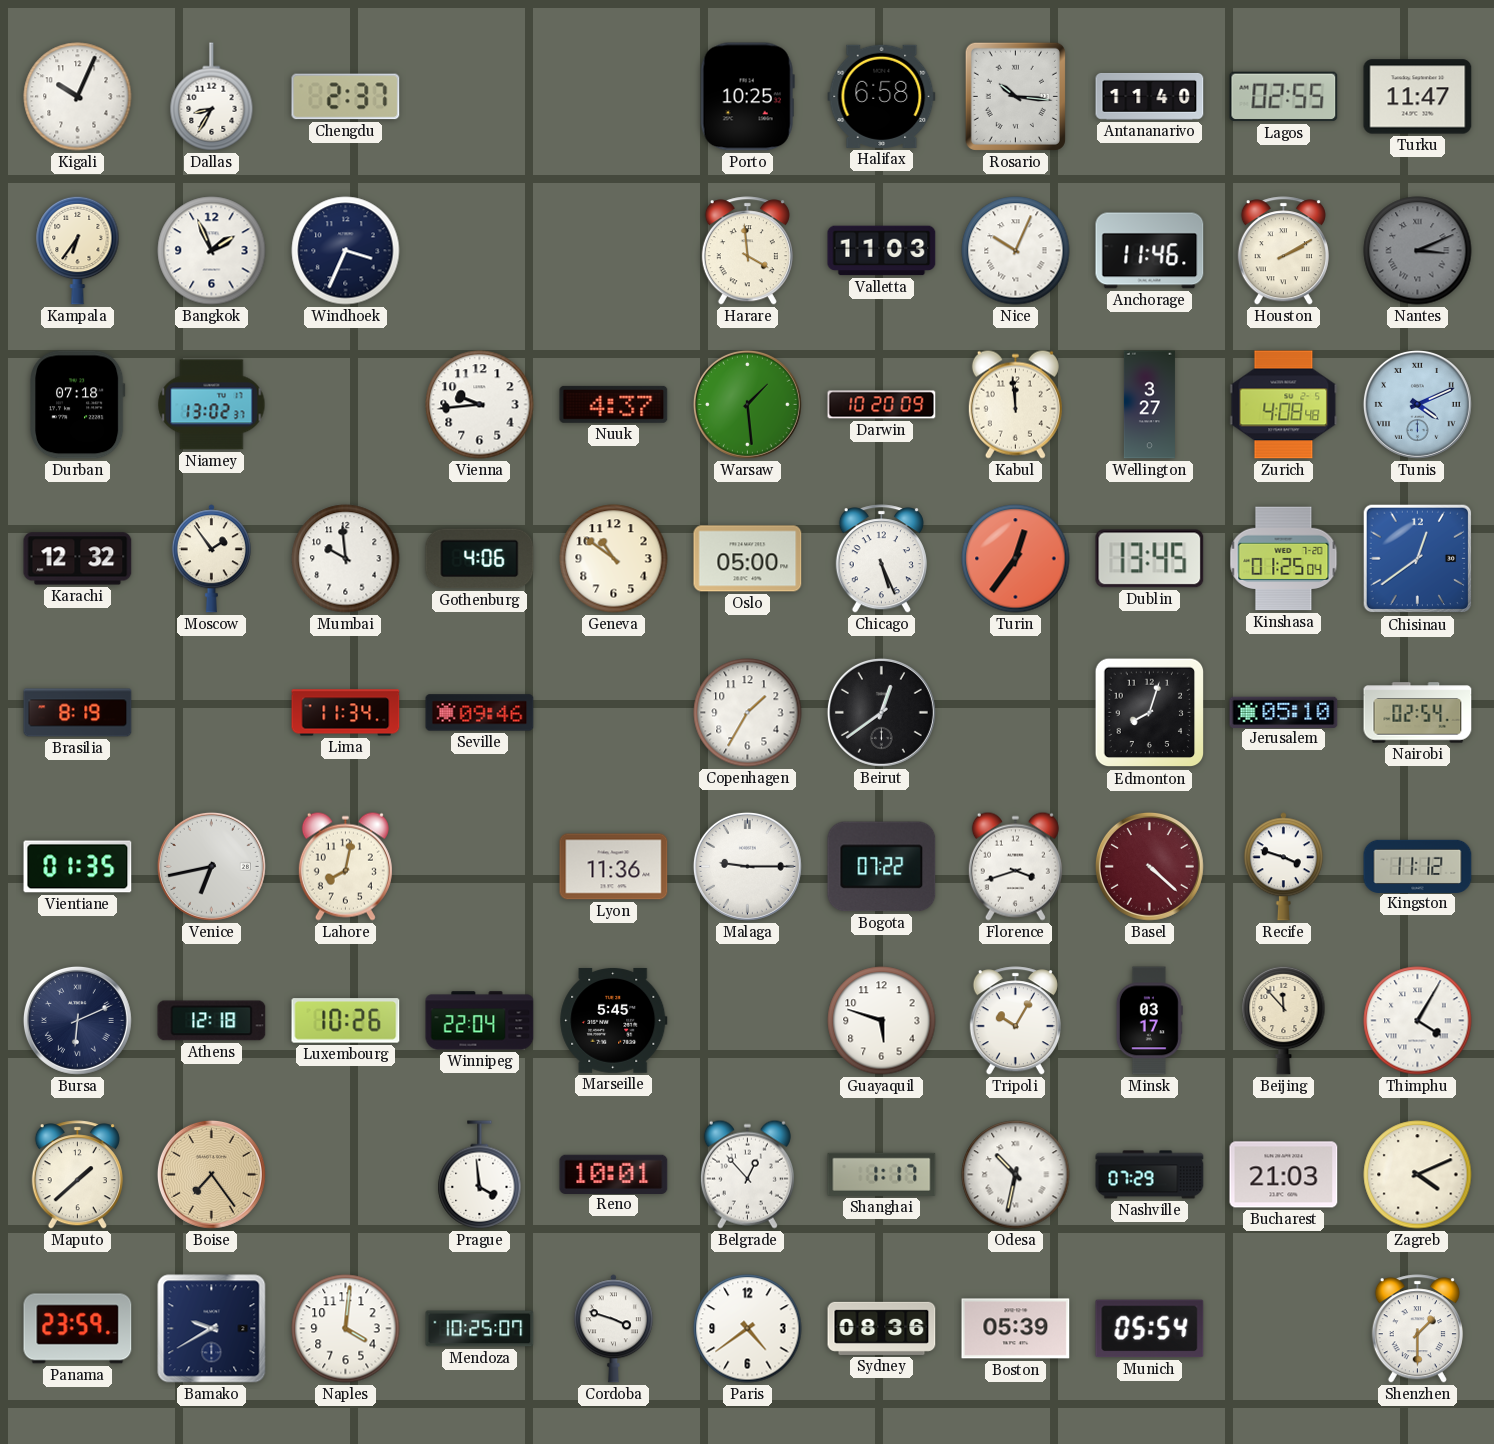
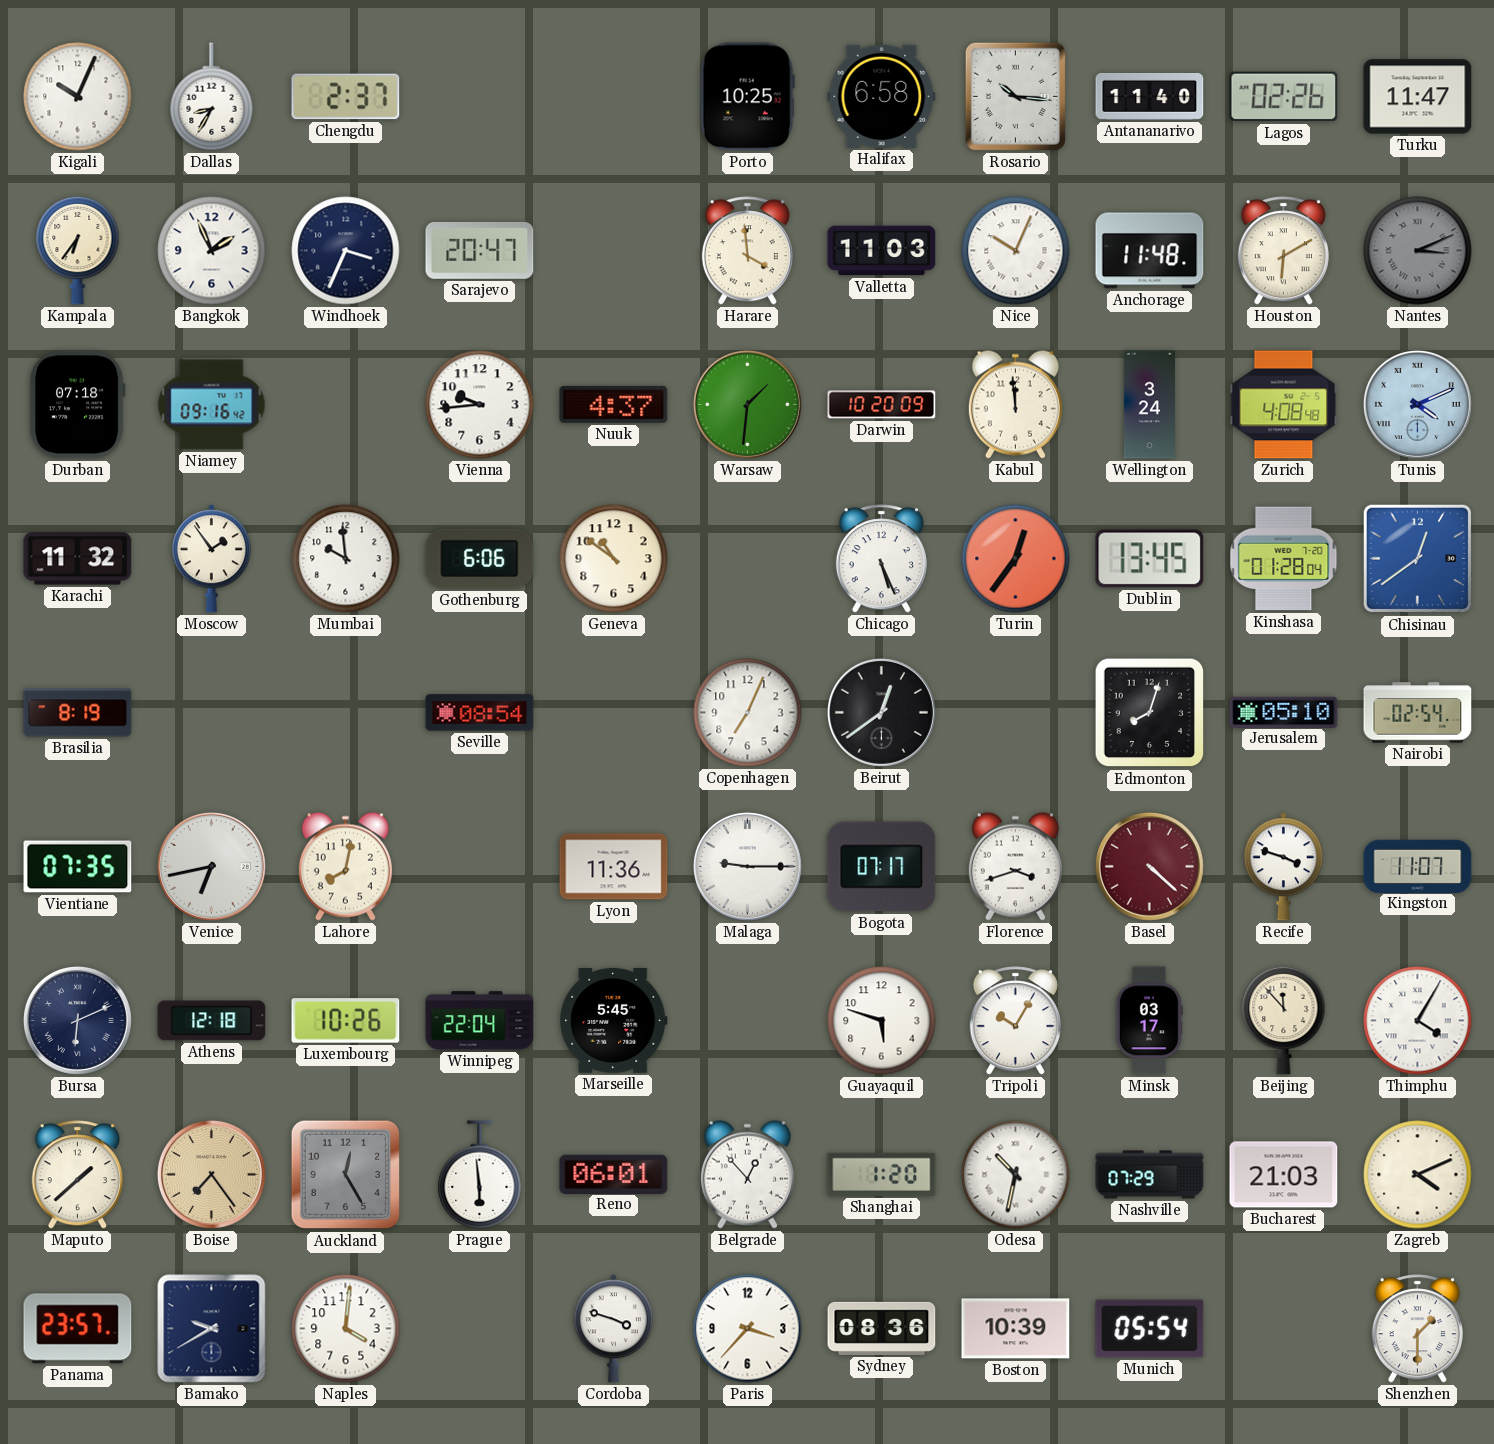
Lagos: 02:55 -> 02:26
Sarajevo: none -> 20:47
Anchorage: 11:46 -> 11:48
Houston: 2:10 -> 6:10
Niamey: 13:02 -> 09:16
Warsaw: 1:29 -> 1:31
Wellington: 3:27 -> 3:24
Karachi: 12:32 -> 11:32
Gothenburg: 4:06 -> 6:06
Oslo: 05:00 -> none
Kinshasa: 01:25 -> 01:28
Lima: 11:34 -> none
Seville: 09:46 -> 08:54
Copenhagen: 1:35 -> 7:04
Vientiane: 01:35 -> 07:35
Bogota: 07:22 -> 07:17
Kingston: 11:12 -> 11:07
Auckland: none -> 12:25
Prague: 3:59 -> 5:59
Reno: 10:01 -> 06:01
Shanghai: 1:17 -> 1:20
Panama: 23:59 -> 23:57
Mendoza: 10:25 -> none
Paris: 4:39 -> 3:37
Boston: 05:39 -> 10:39
